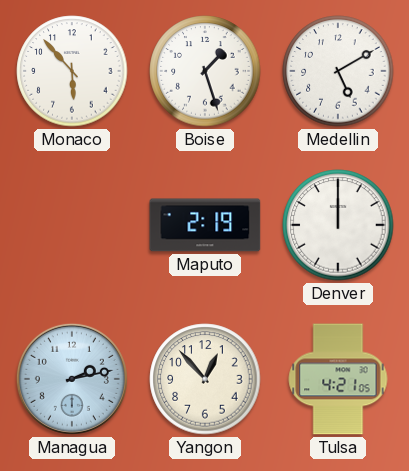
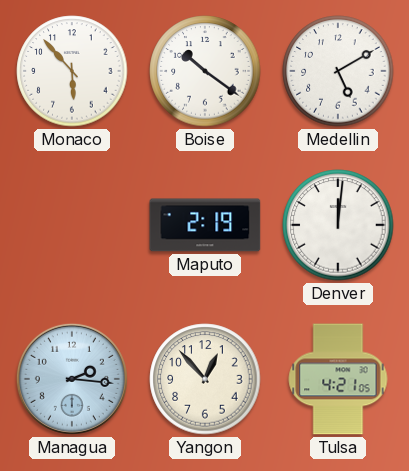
Boise: 1:27 -> 10:21
Denver: 12:00 -> 12:01
Managua: 2:13 -> 2:16
